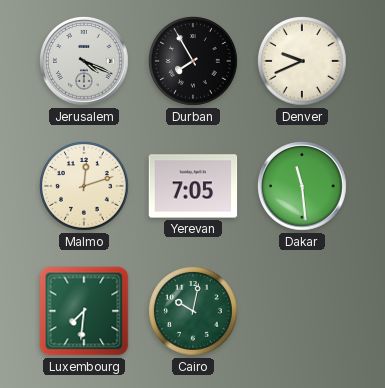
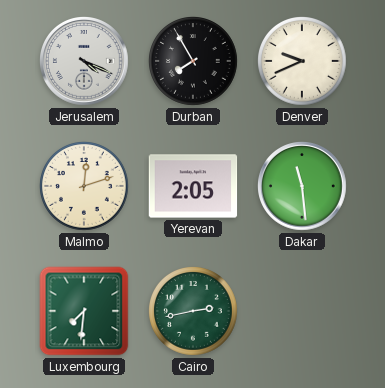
Yerevan: 7:05 -> 2:05
Cairo: 10:02 -> 2:43
